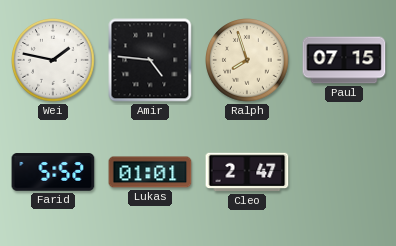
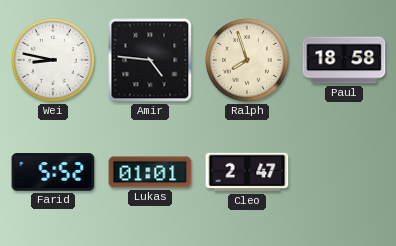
Wei: 1:47 -> 8:47
Paul: 07:15 -> 18:58
